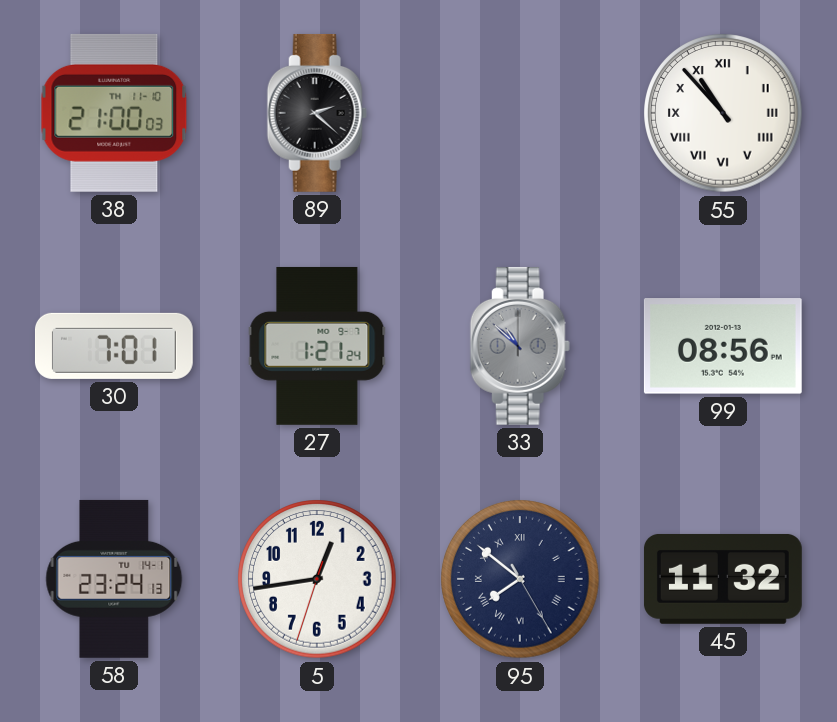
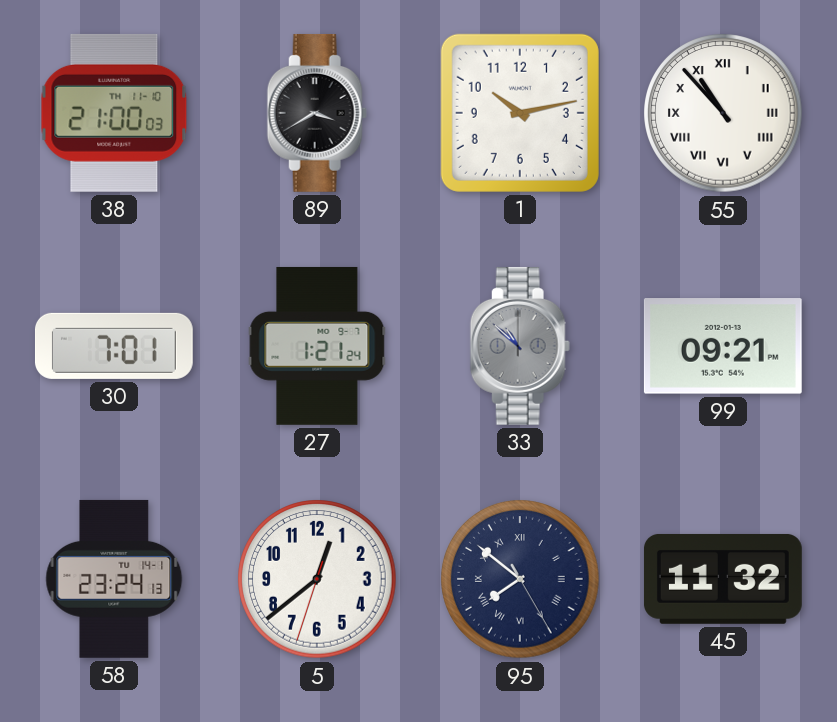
89: 2:22 -> 3:40
1: none -> 10:13
99: 08:56 -> 09:21
5: 12:43 -> 12:38
